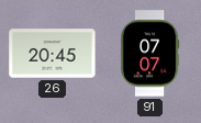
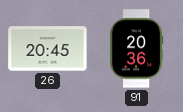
91: 07:07 -> 20:36
